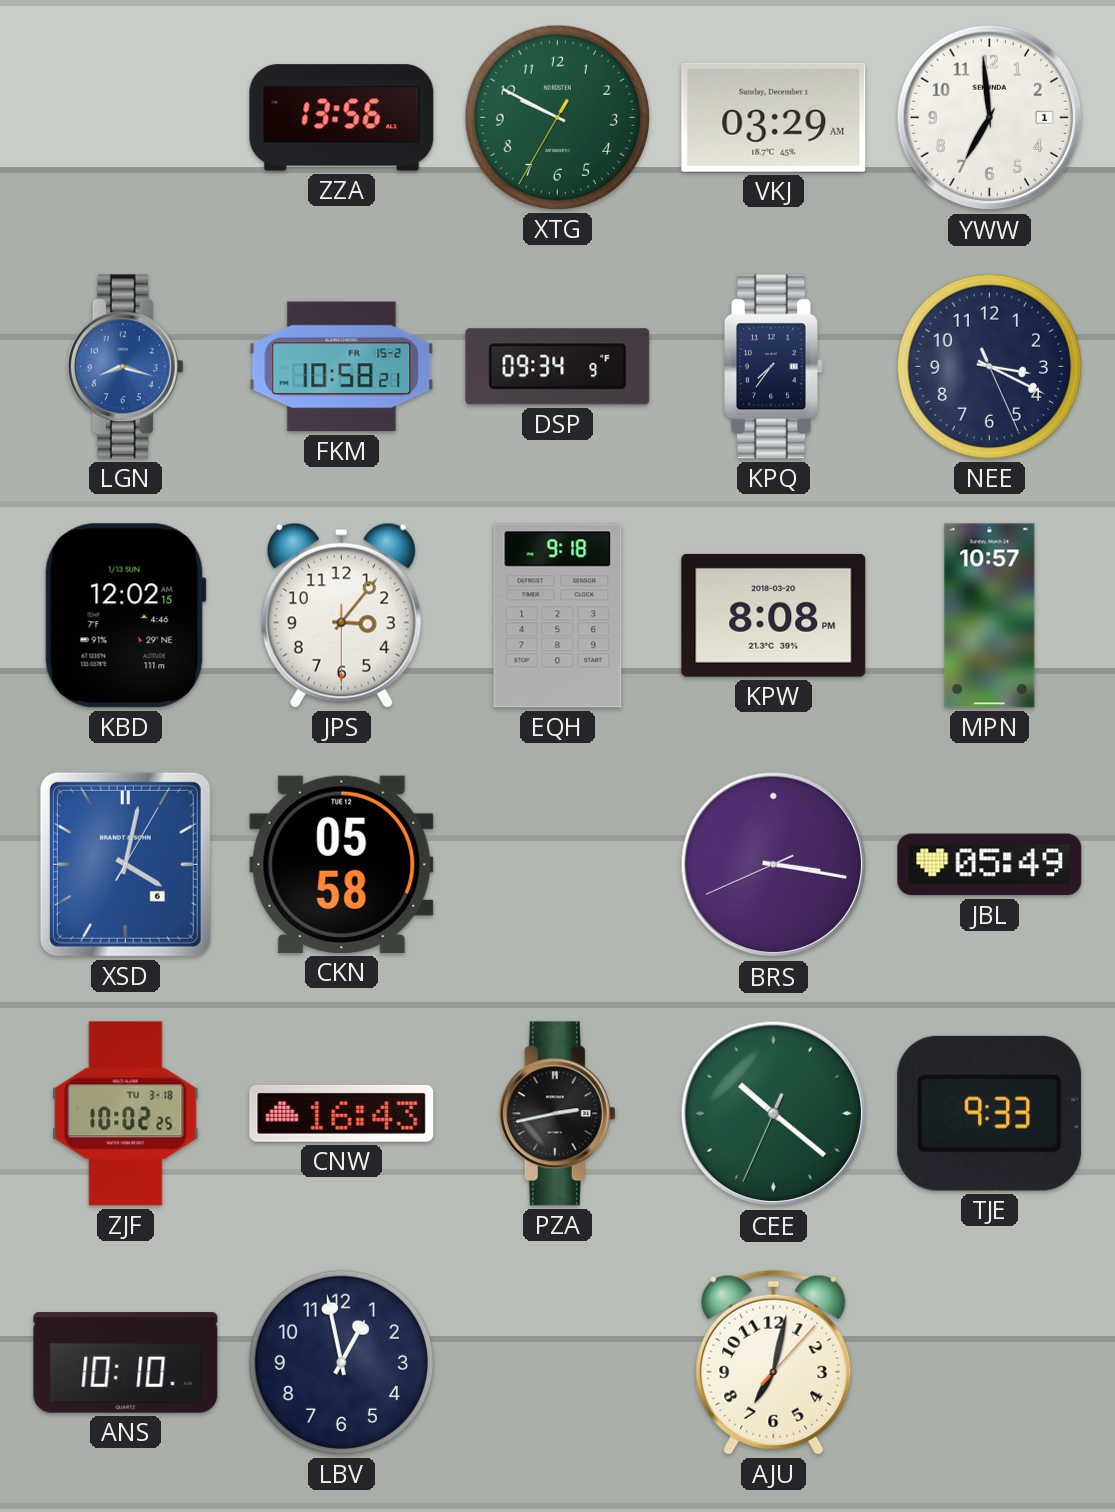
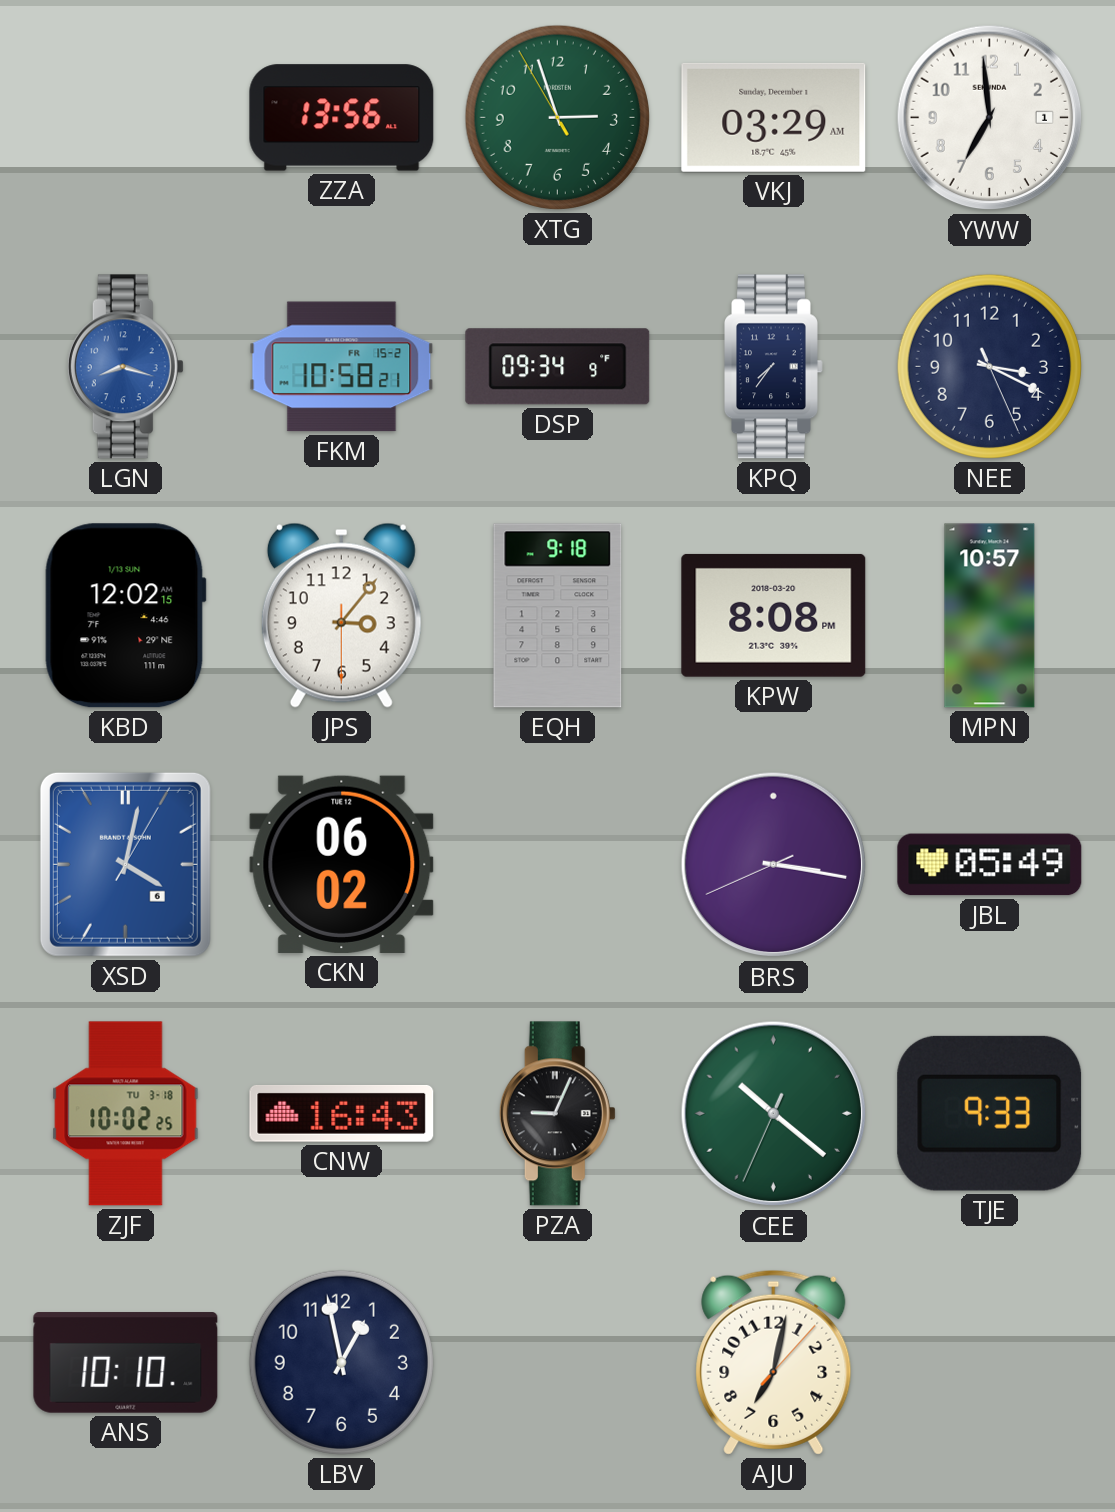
XTG: 9:49 -> 2:56
CKN: 05:58 -> 06:02
PZA: 2:43 -> 9:04
